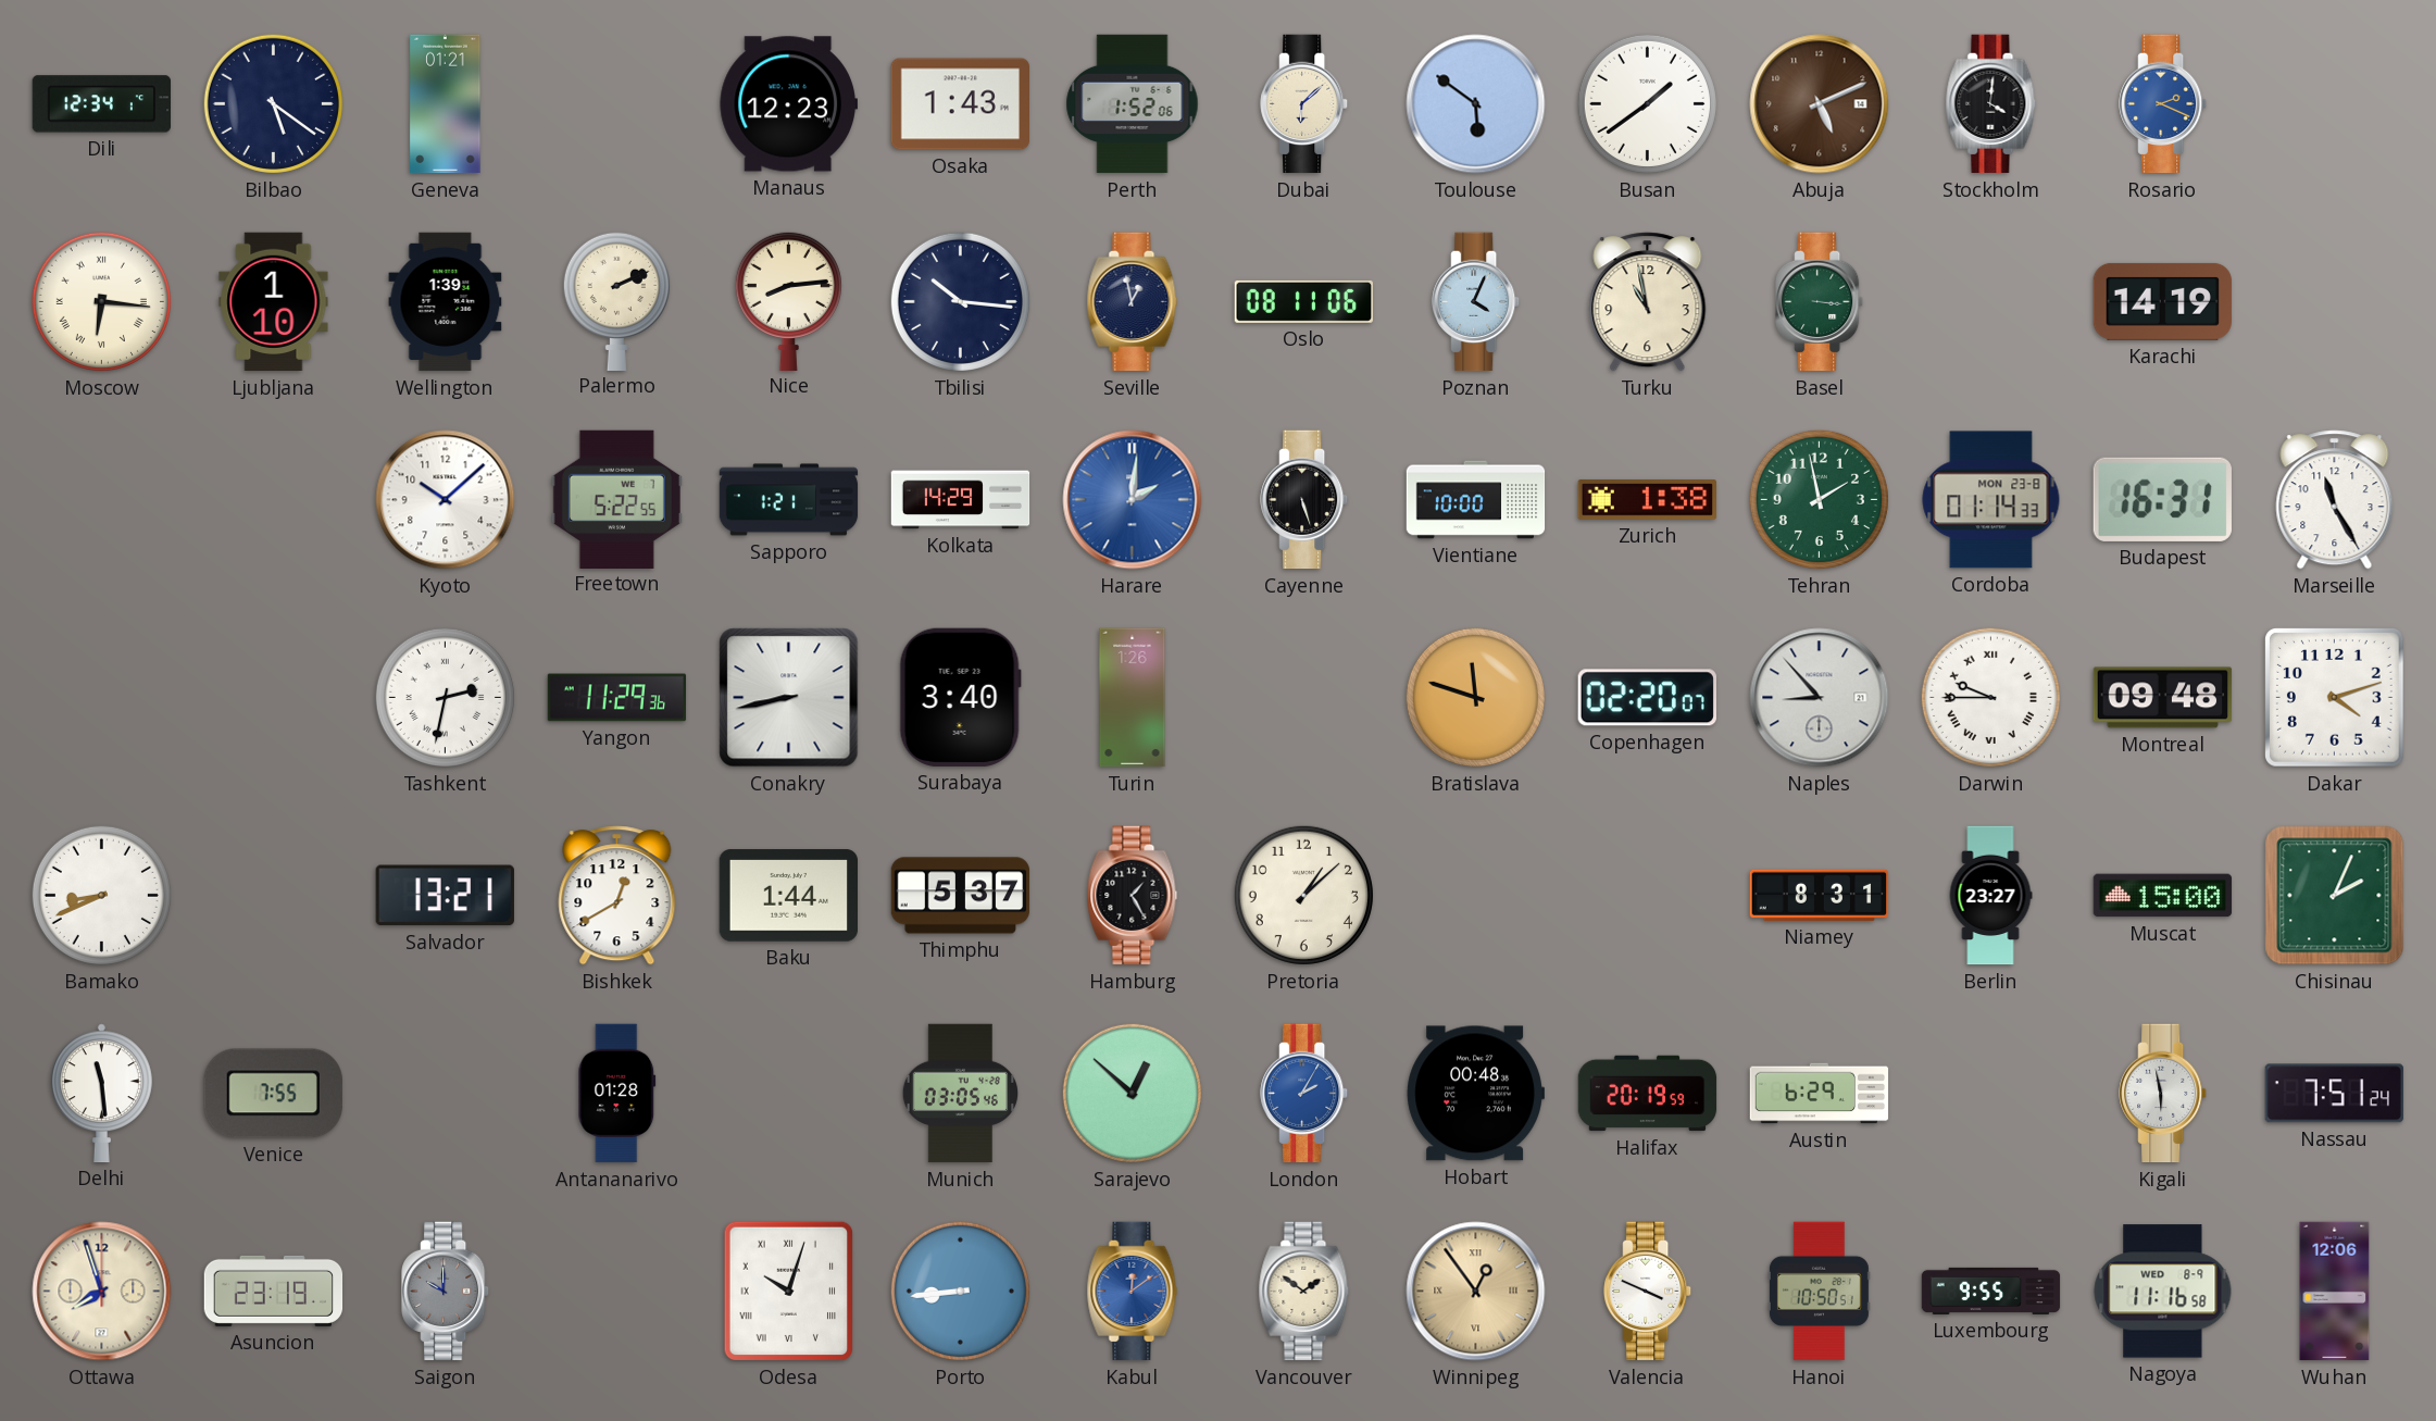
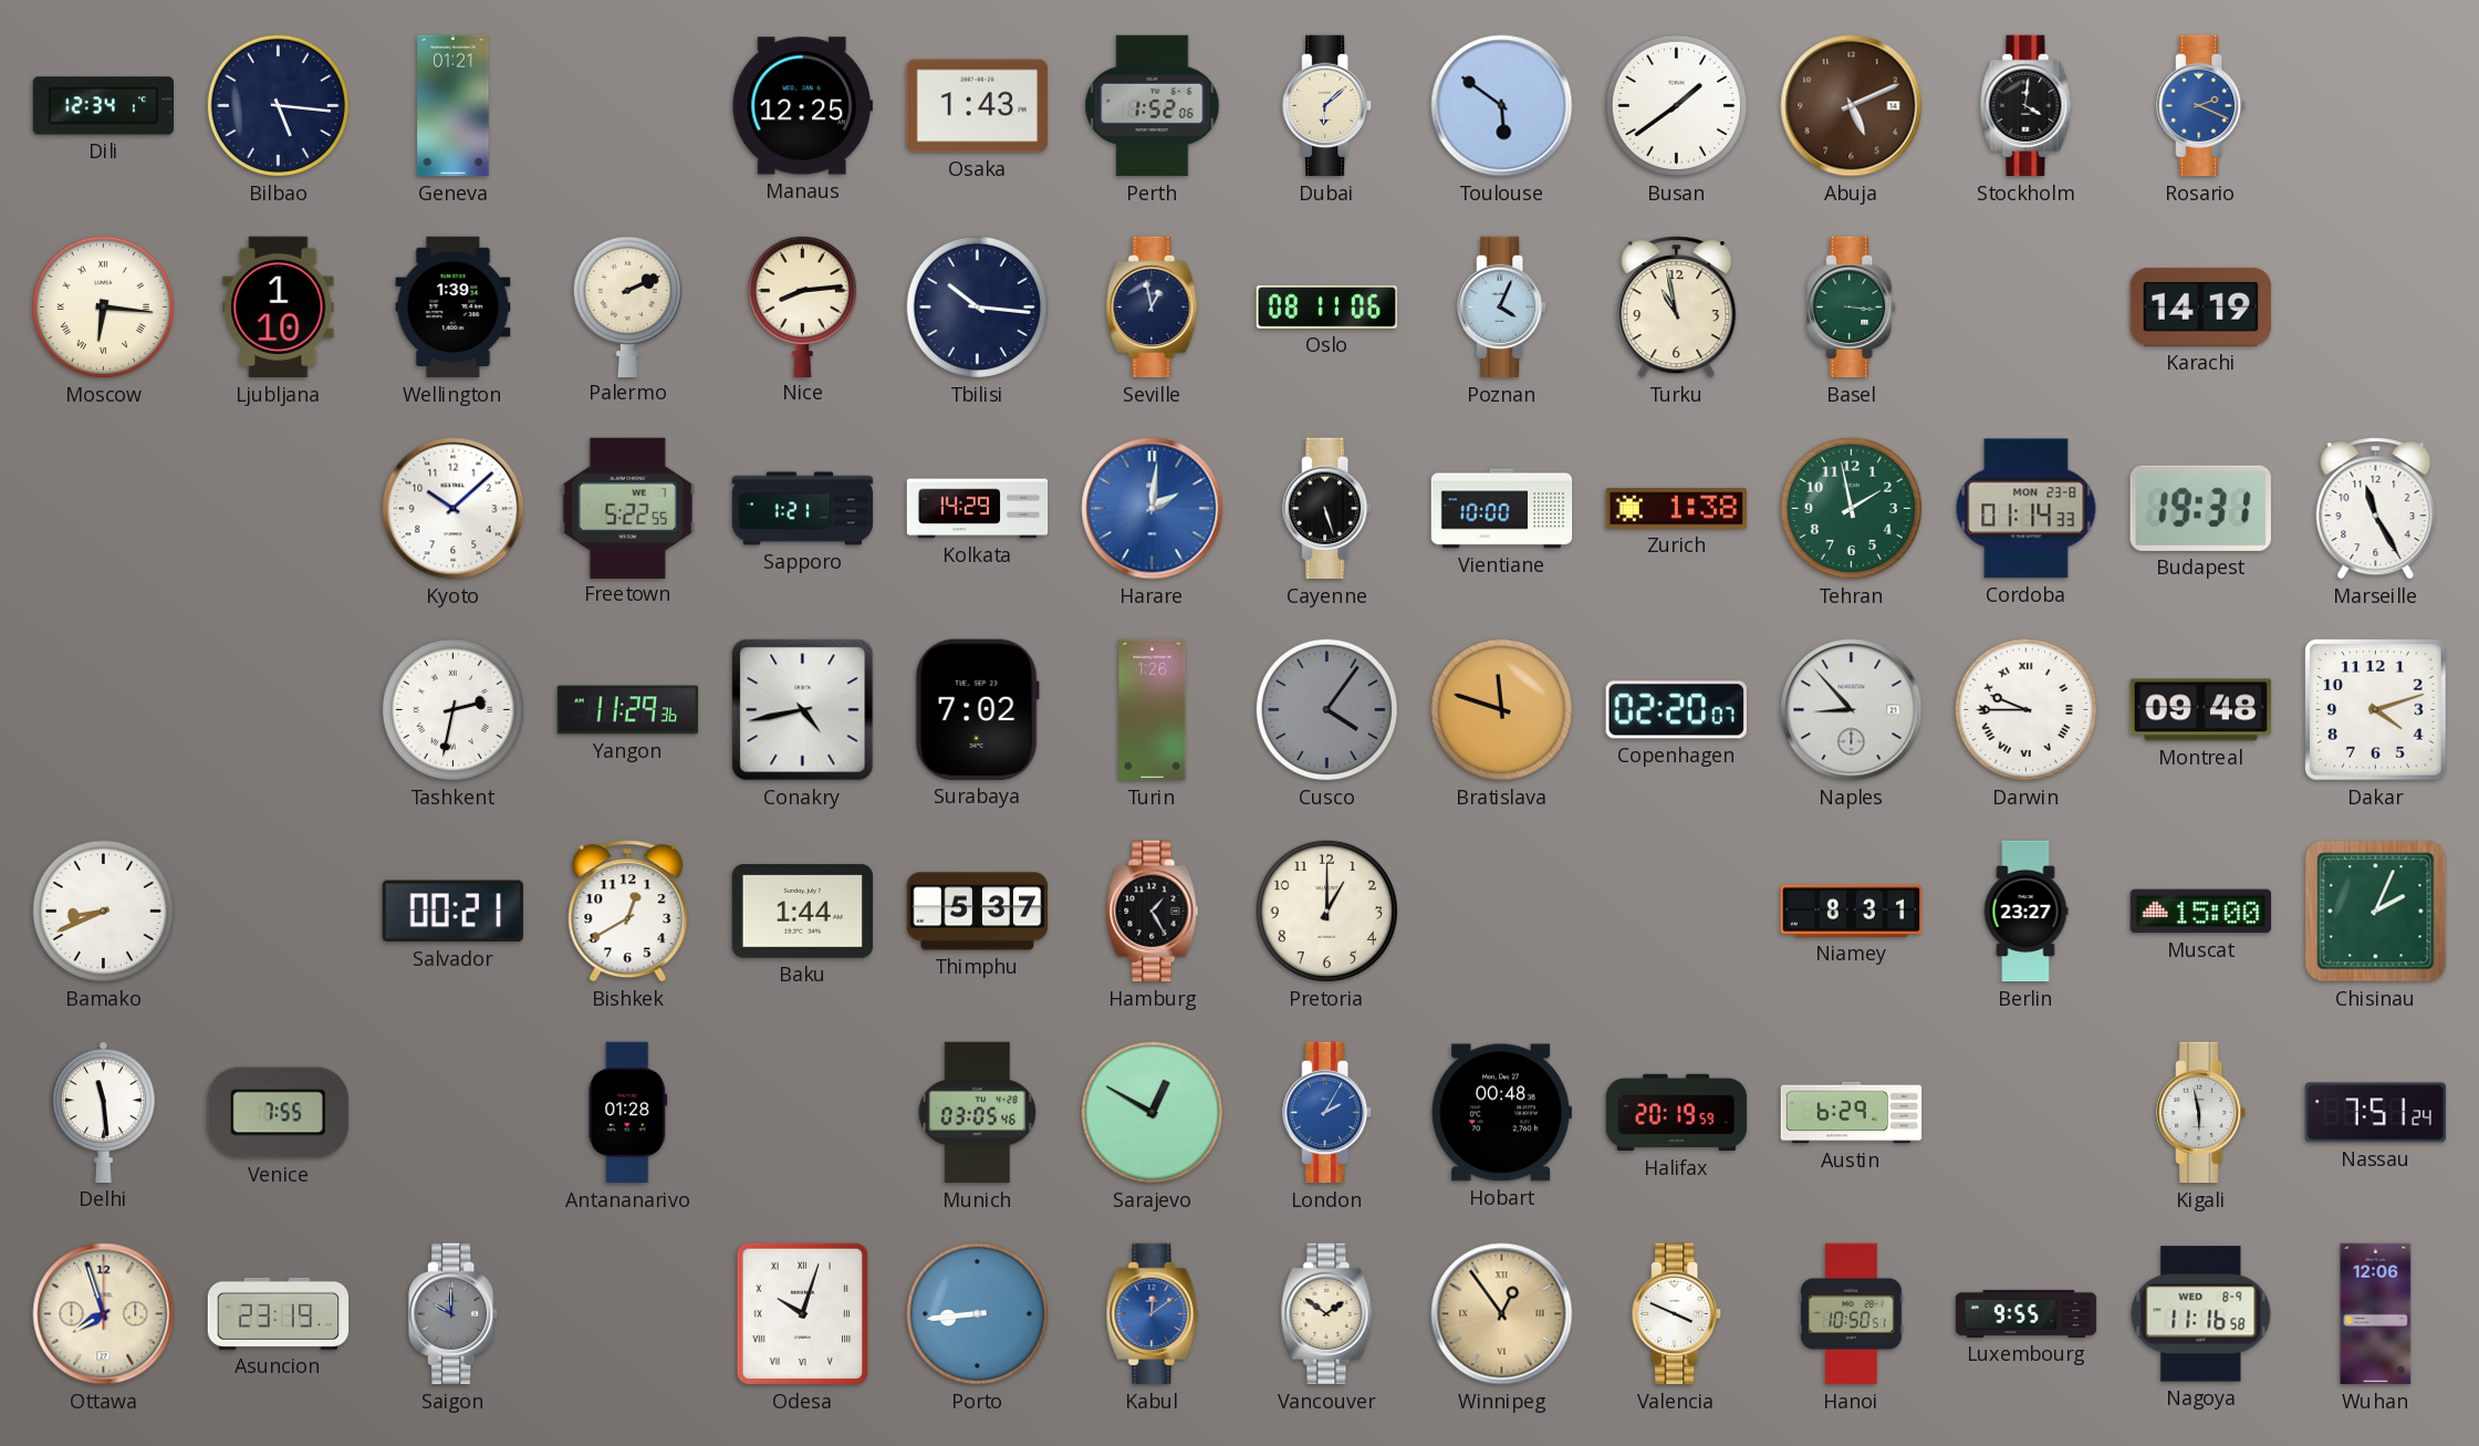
Bilbao: 5:21 -> 5:16
Manaus: 12:23 -> 12:25
Budapest: 16:31 -> 19:31
Conakry: 8:43 -> 4:43
Surabaya: 3:40 -> 7:02
Cusco: none -> 4:06
Salvador: 13:21 -> 00:21
Pretoria: 1:08 -> 1:00
Sarajevo: 12:52 -> 12:50
